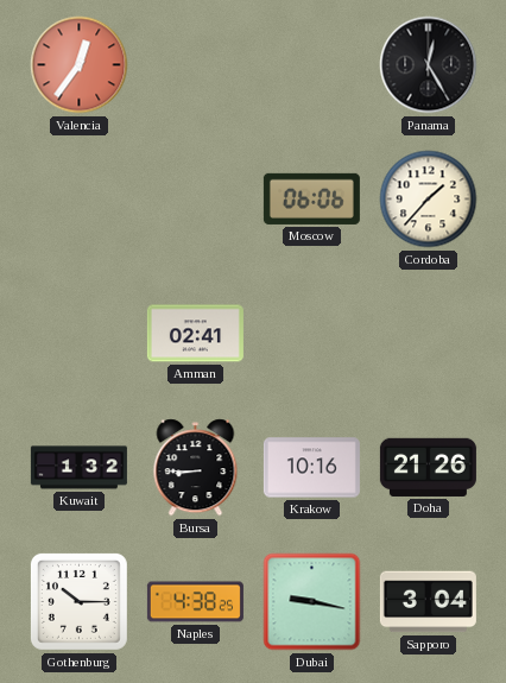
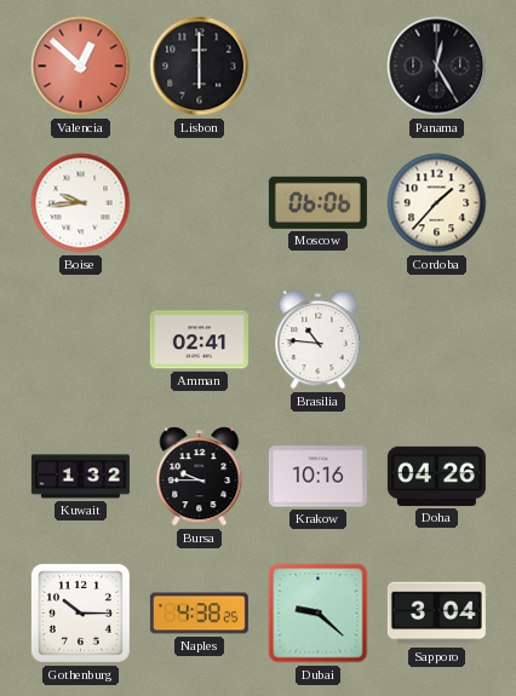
Valencia: 12:36 -> 12:52
Lisbon: none -> 6:00
Boise: none -> 9:44
Brasilia: none -> 10:46
Bursa: 8:45 -> 9:45
Doha: 21:26 -> 04:26
Dubai: 9:17 -> 9:22
